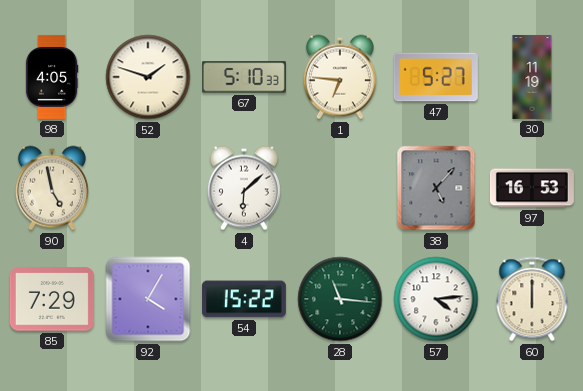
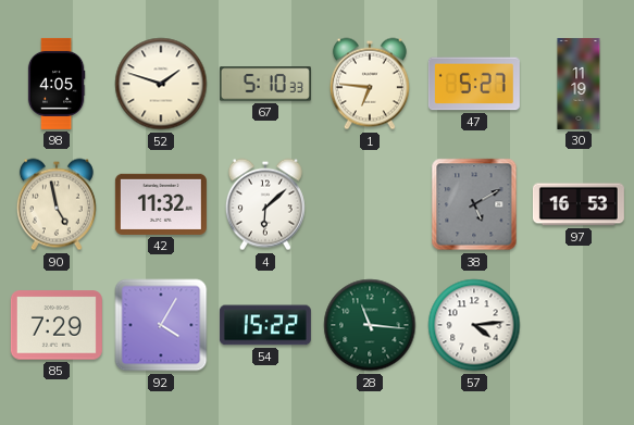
42: none -> 11:32
38: 5:07 -> 5:10
60: 12:00 -> none
